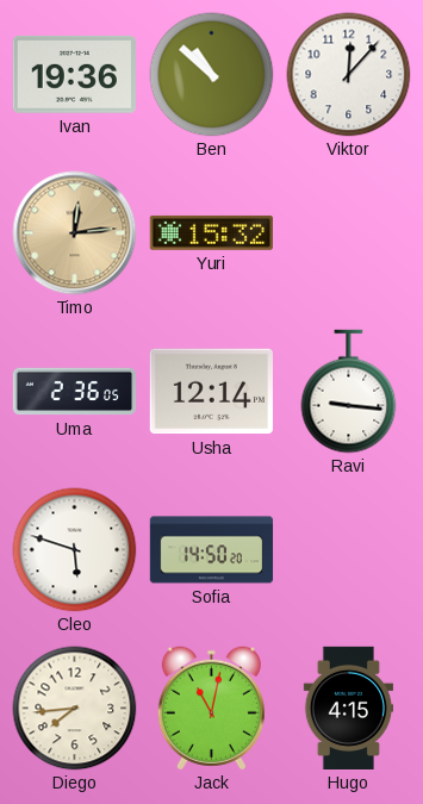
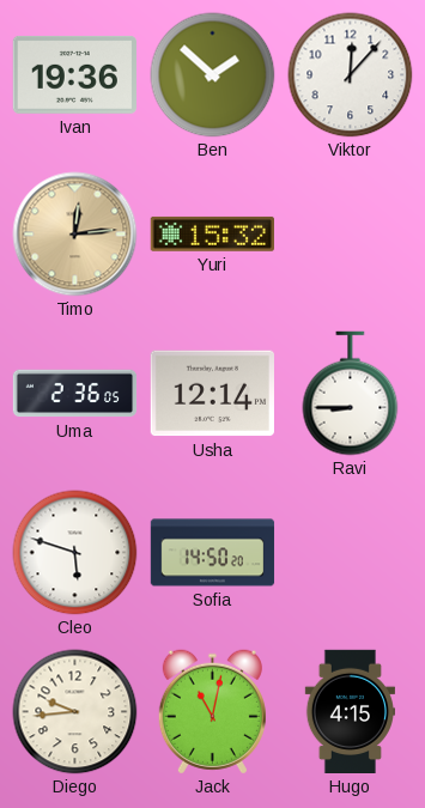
Ben: 10:52 -> 1:52
Ravi: 9:16 -> 8:45
Diego: 7:44 -> 9:44
